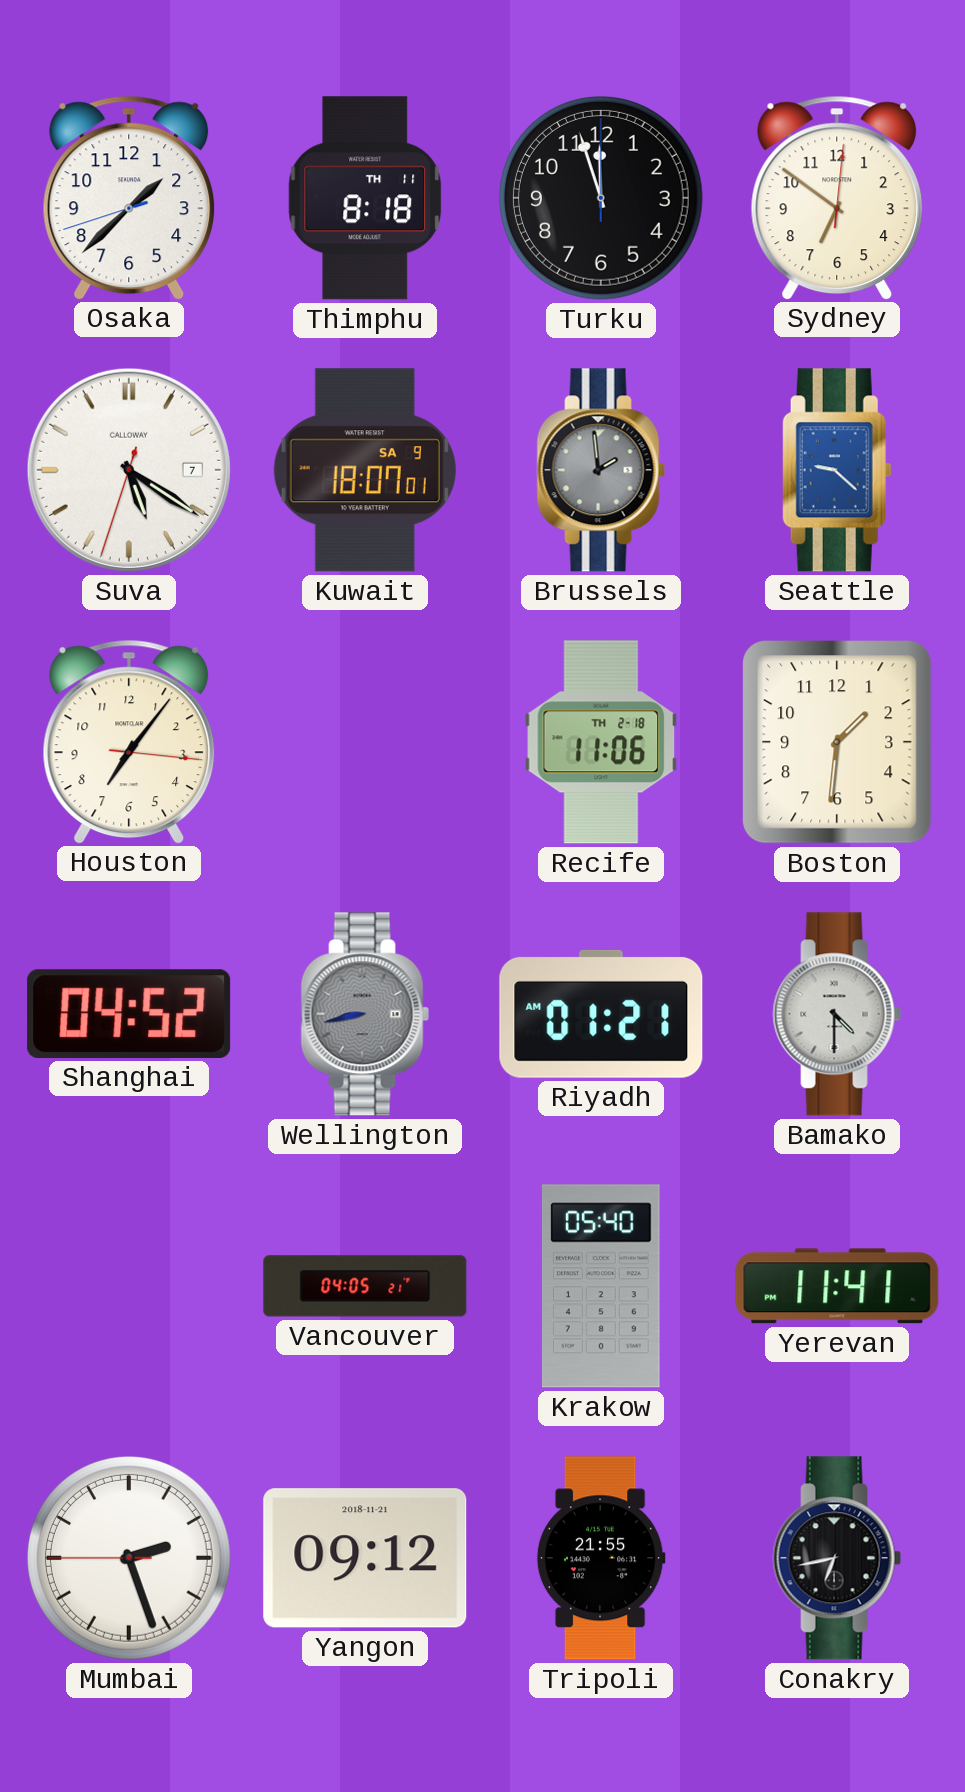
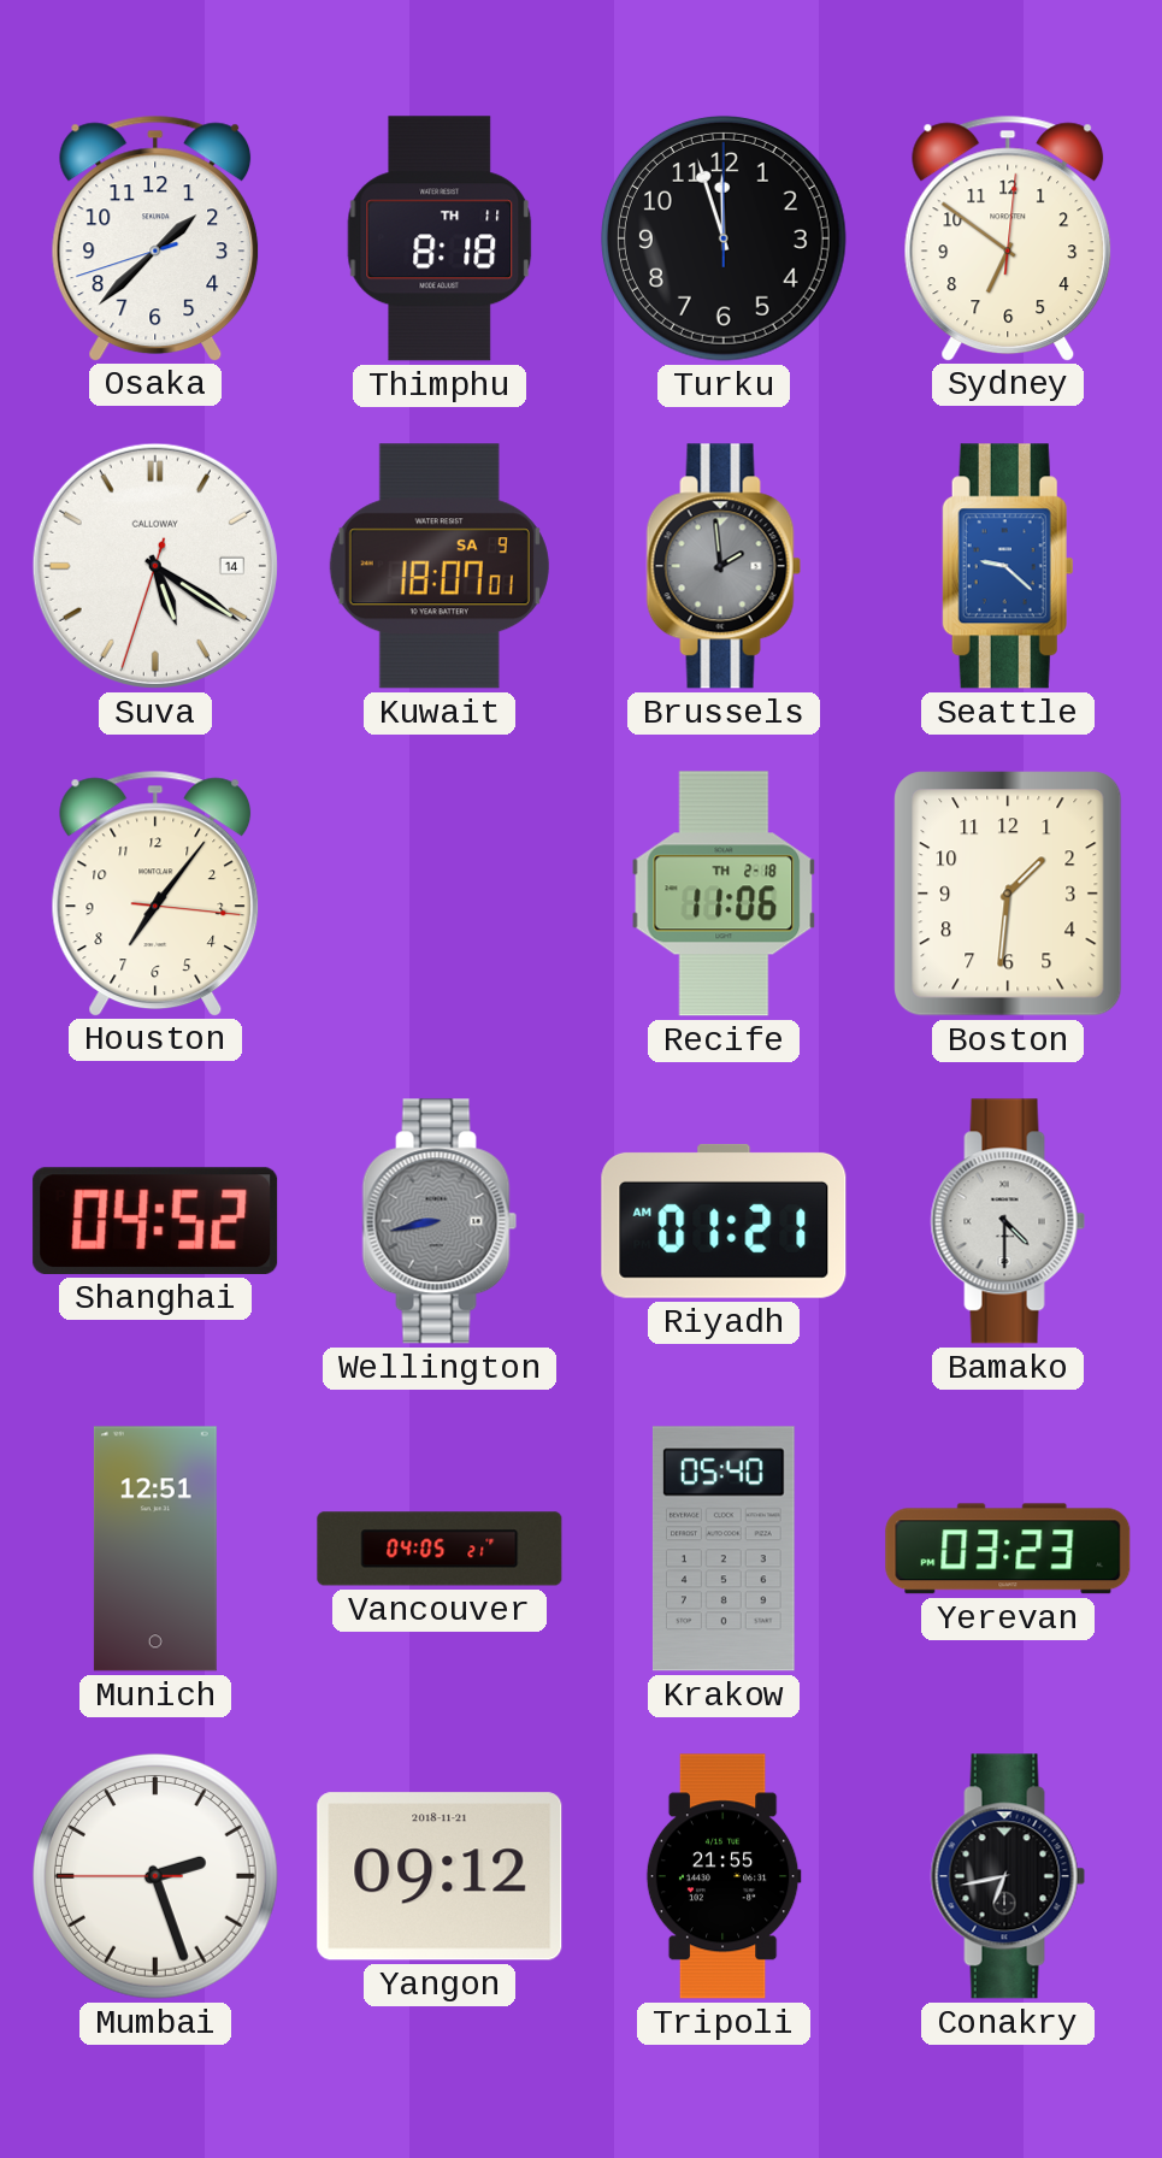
Suva date: 7 -> 14
Munich: none -> 12:51
Yerevan: 11:41 -> 03:23
